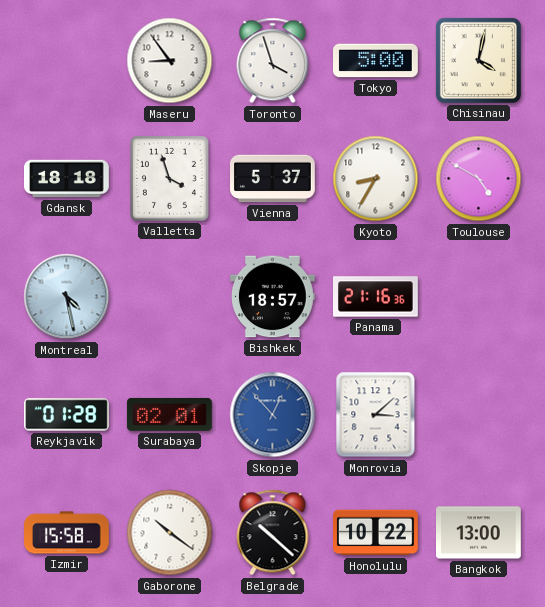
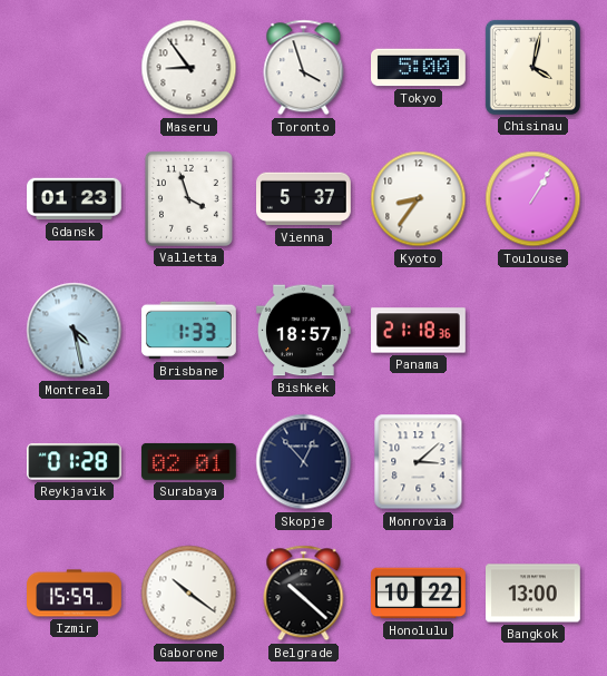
Gdansk: 18:18 -> 01:23
Kyoto: 8:35 -> 8:36
Toulouse: 4:50 -> 1:05
Brisbane: none -> 1:33
Panama: 21:16 -> 21:18
Skopje dial: blue -> navy
Izmir: 15:58 -> 15:59
